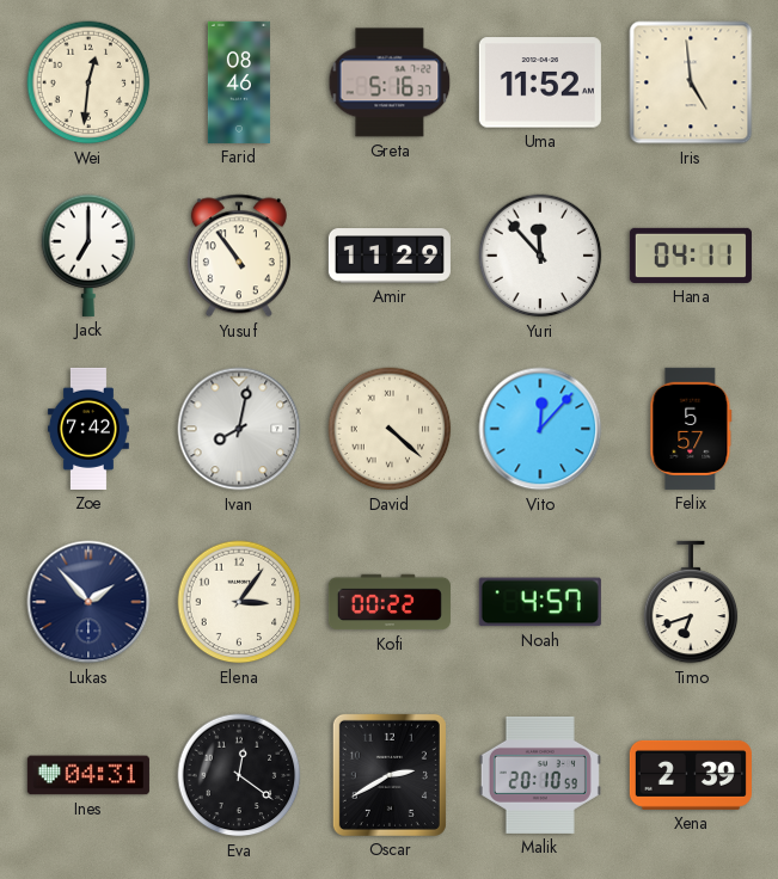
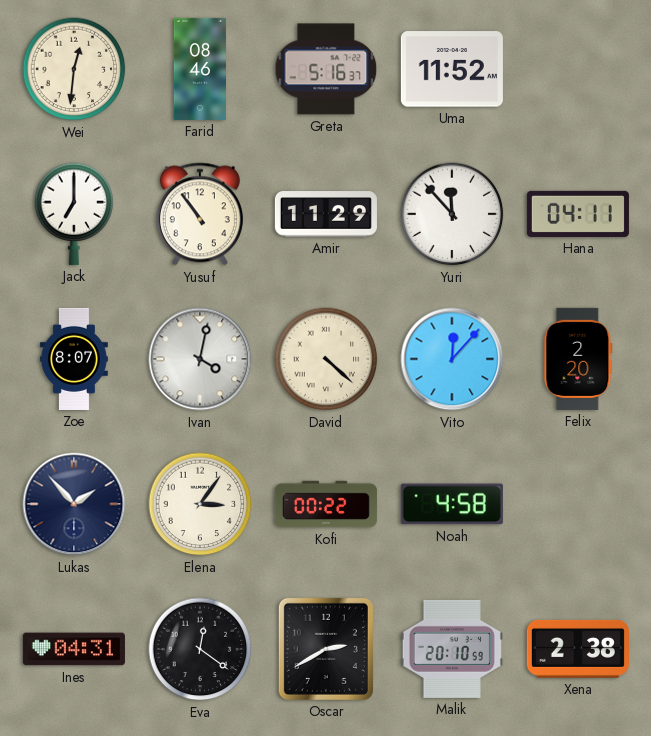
Iris: 4:59 -> none
Zoe: 7:42 -> 8:07
Ivan: 8:02 -> 4:02
Felix: 5:57 -> 2:20
Noah: 4:57 -> 4:58
Timo: 6:42 -> none
Xena: 2:39 -> 2:38
